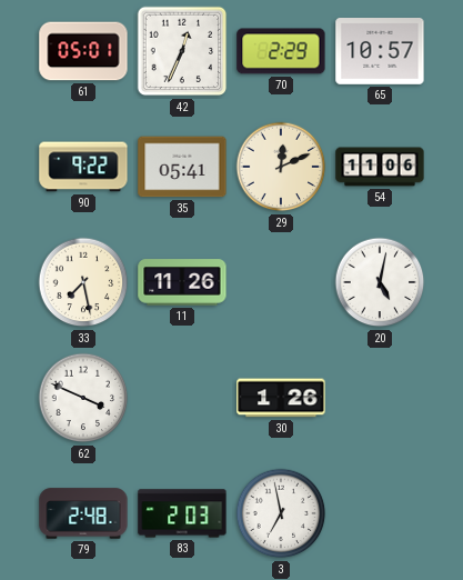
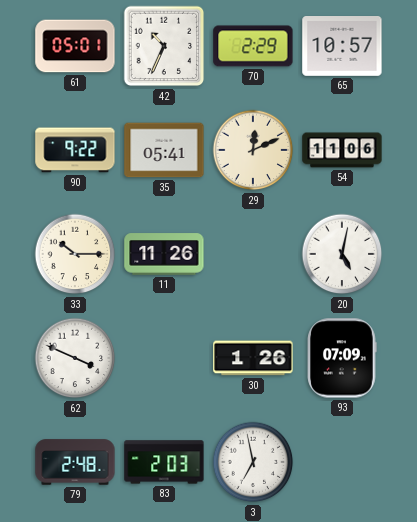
42: 12:34 -> 10:34
33: 7:28 -> 10:15
93: none -> 07:09
